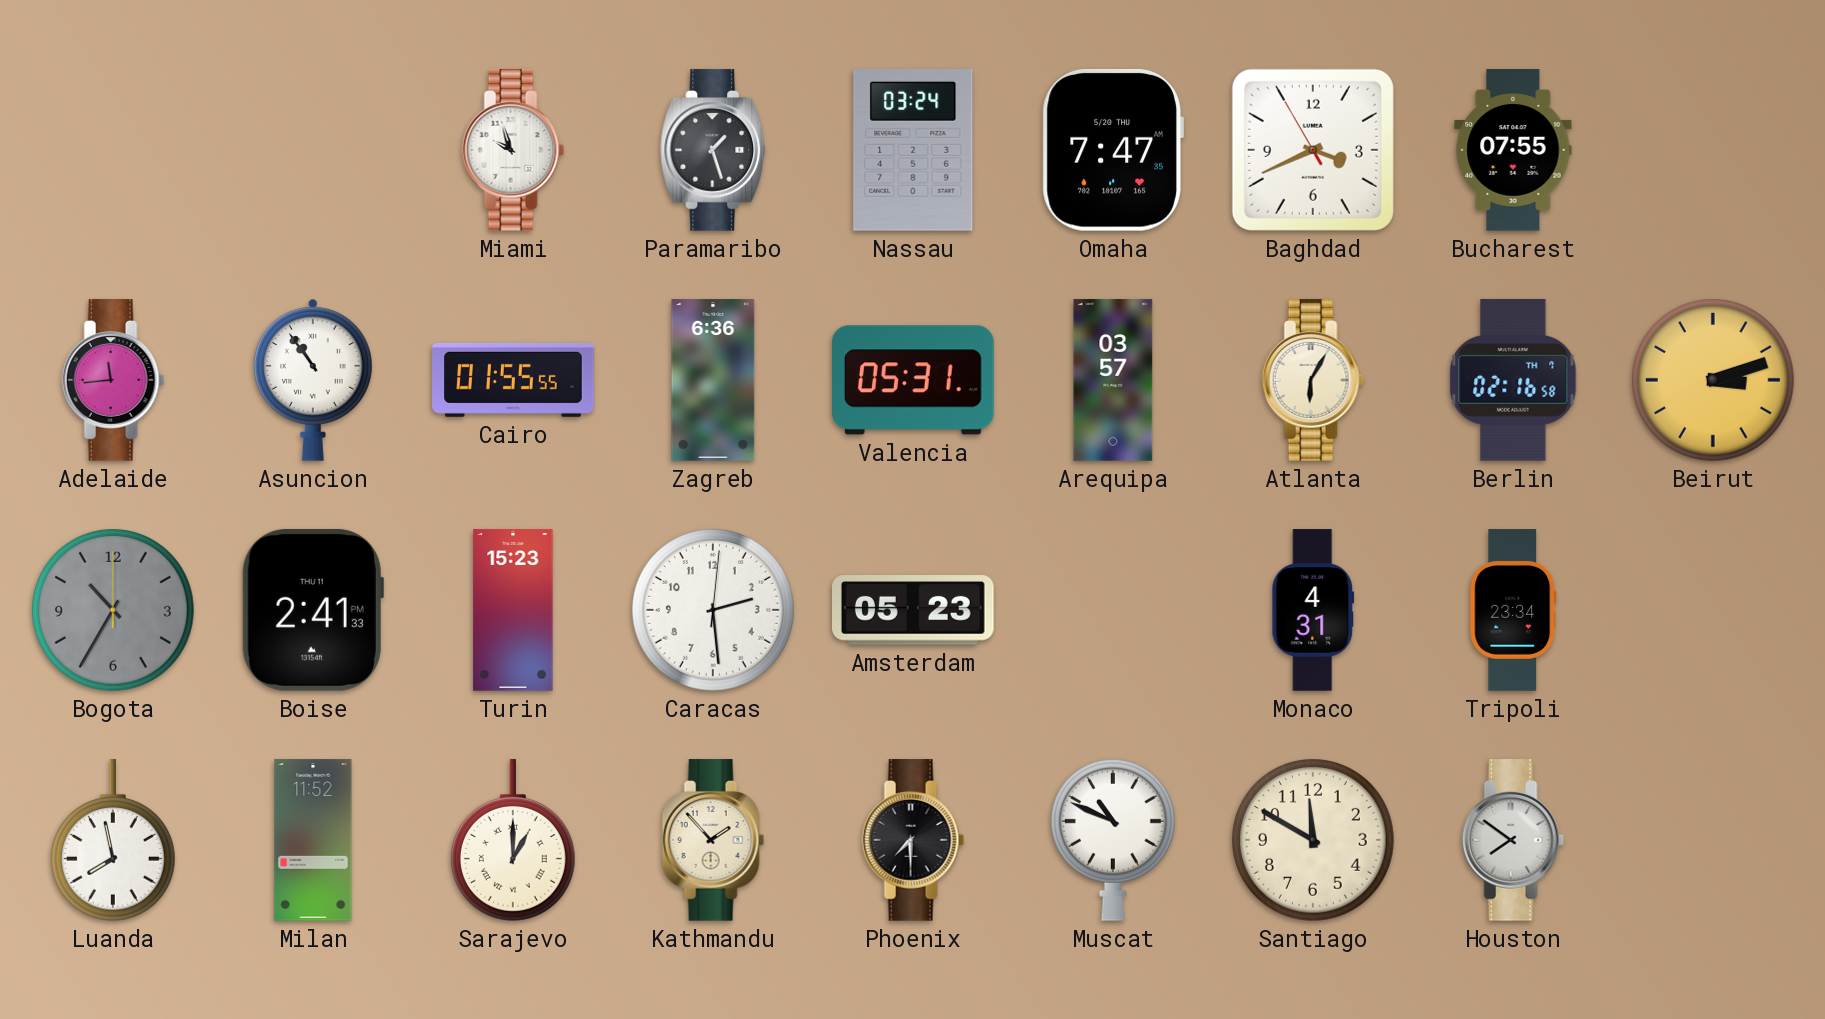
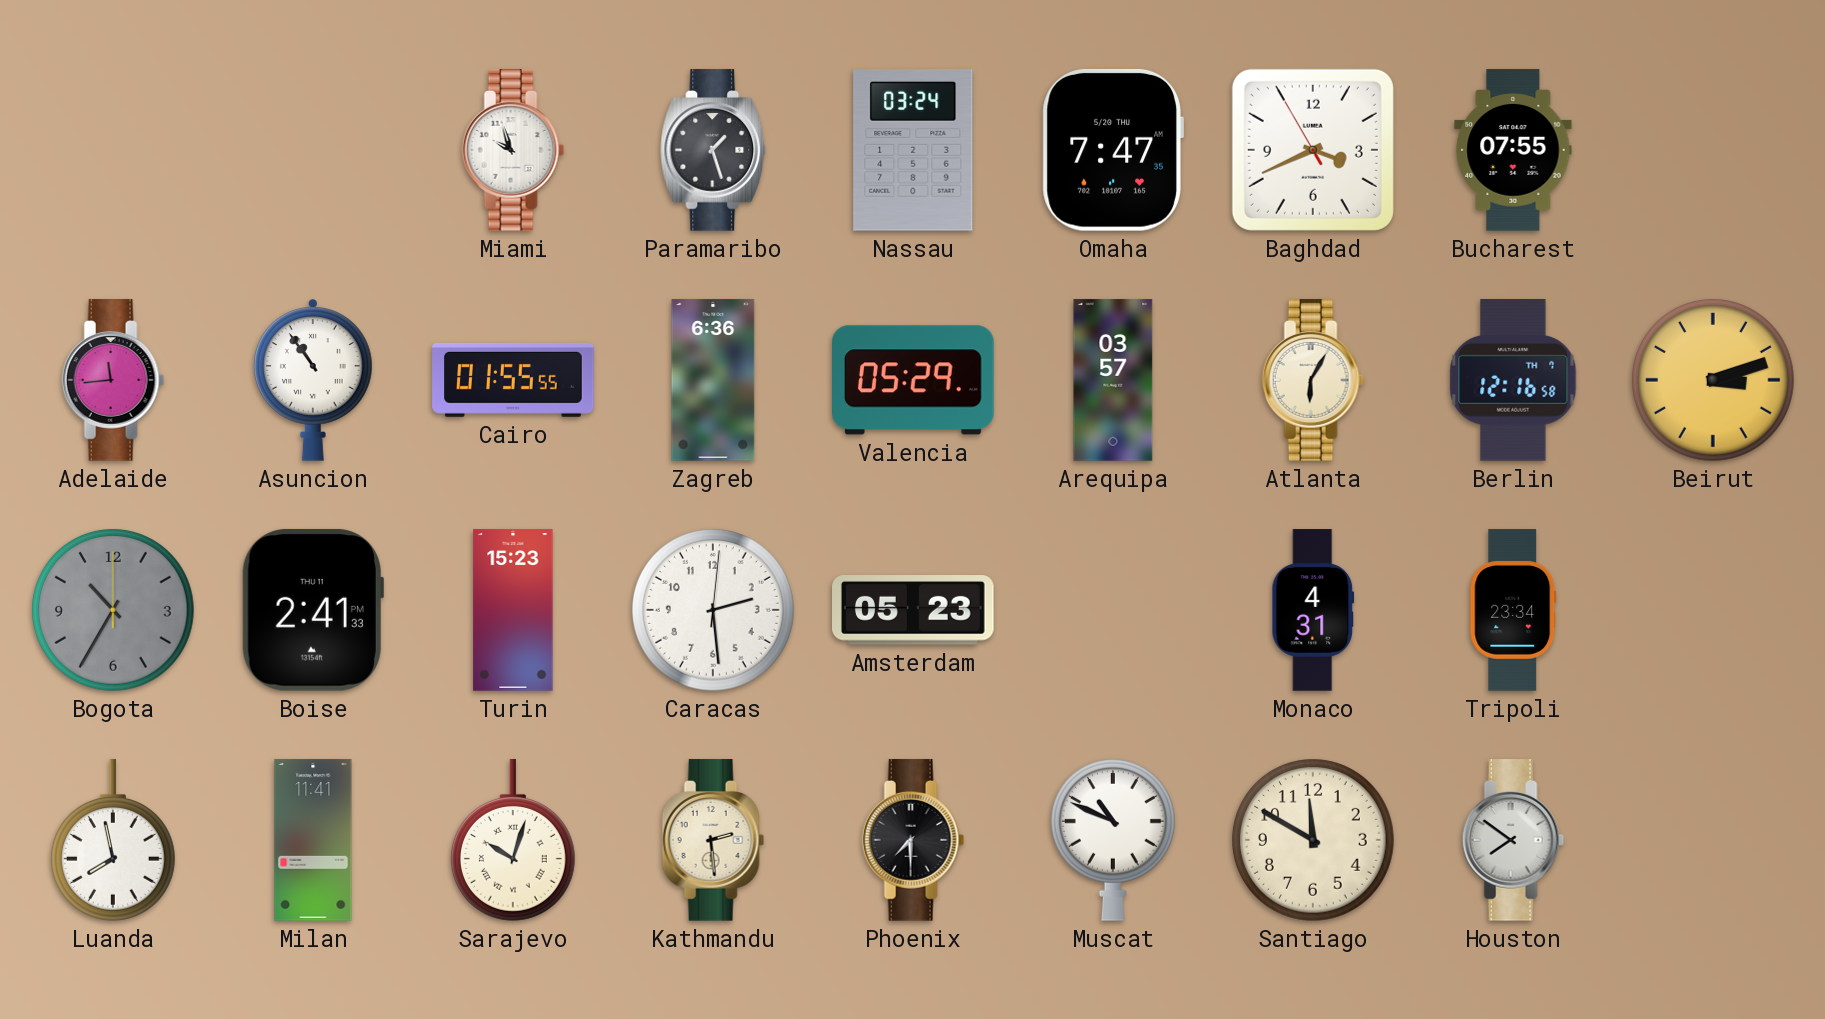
Valencia: 05:31 -> 05:29
Berlin: 02:16 -> 12:16
Milan: 11:52 -> 11:41
Sarajevo: 1:00 -> 10:03
Kathmandu: 1:53 -> 2:29
